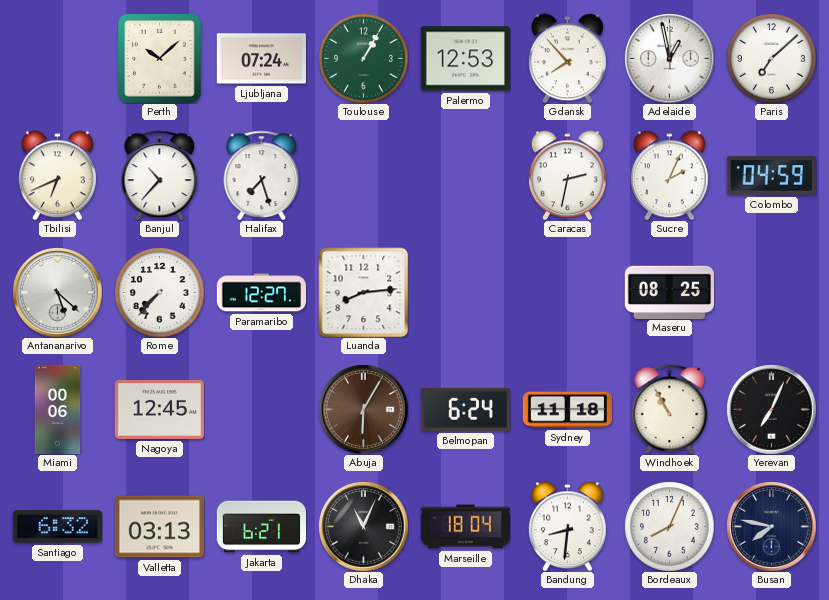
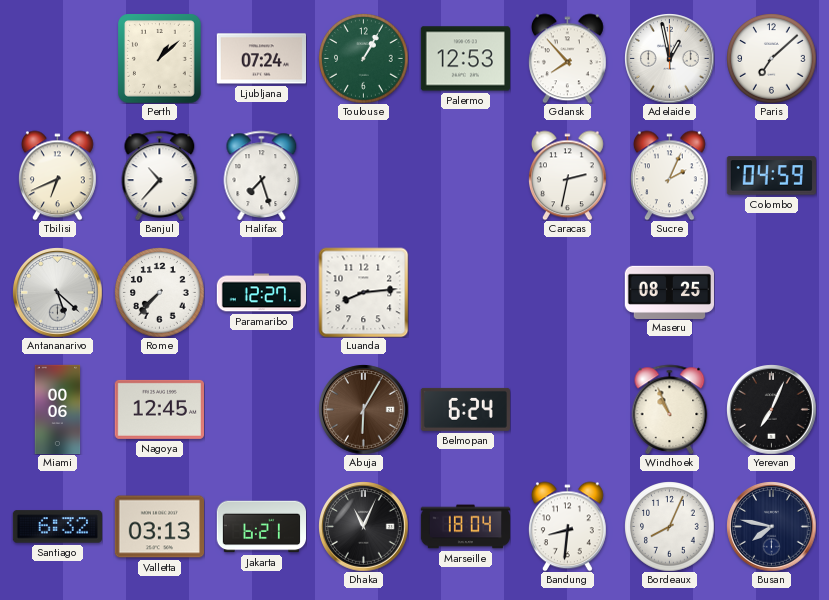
Perth: 10:08 -> 1:08
Sydney: 11:18 -> none
Windhoek: 10:55 -> 10:56
